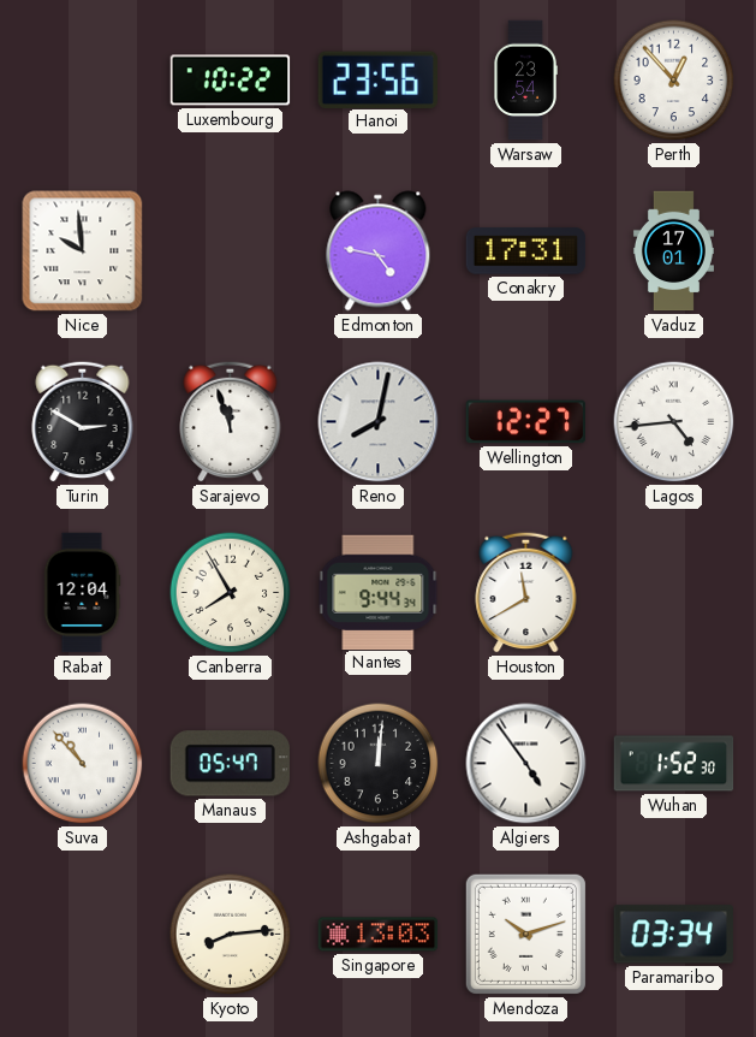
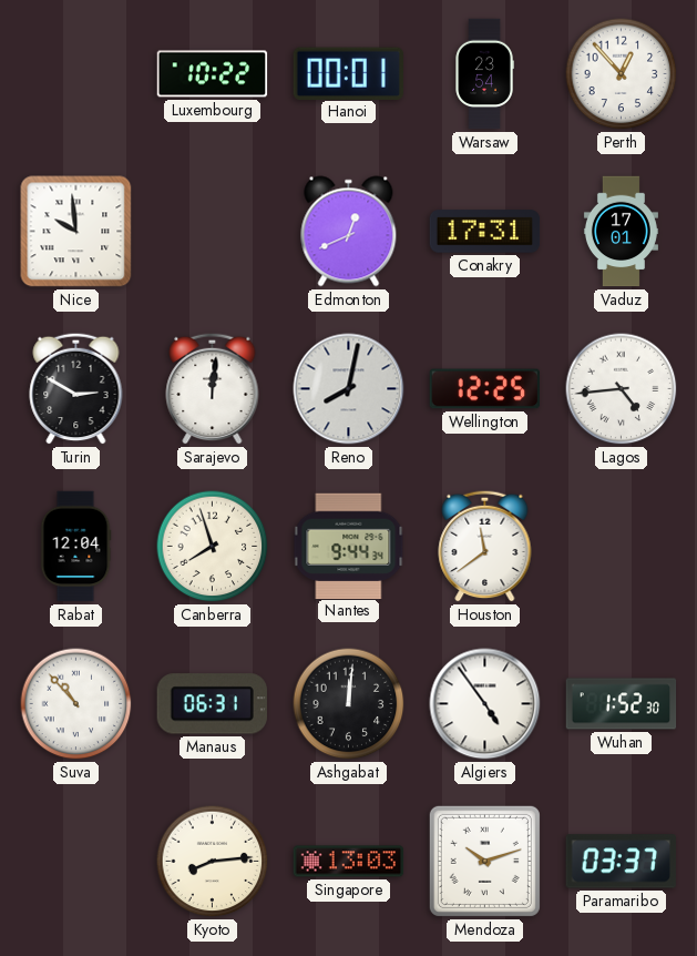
Hanoi: 23:56 -> 00:01
Edmonton: 4:47 -> 12:41
Sarajevo: 11:57 -> 12:01
Wellington: 12:27 -> 12:25
Canberra: 7:55 -> 7:57
Houston: 11:40 -> 11:39
Manaus: 05:47 -> 06:31
Paramaribo: 03:34 -> 03:37
